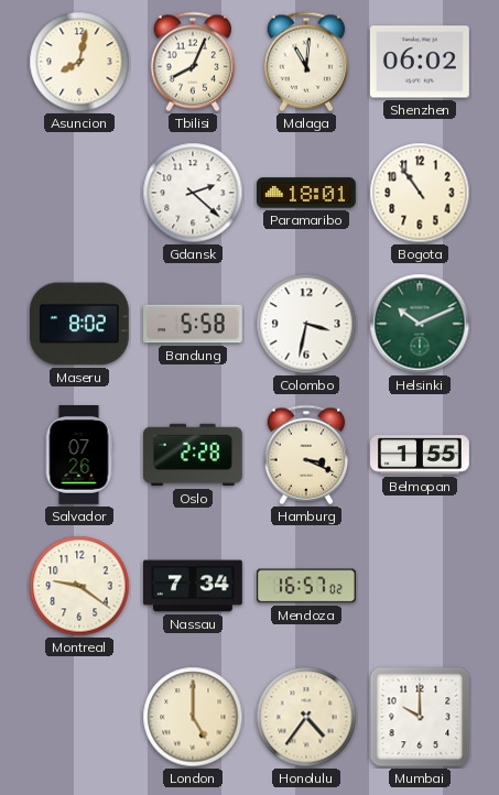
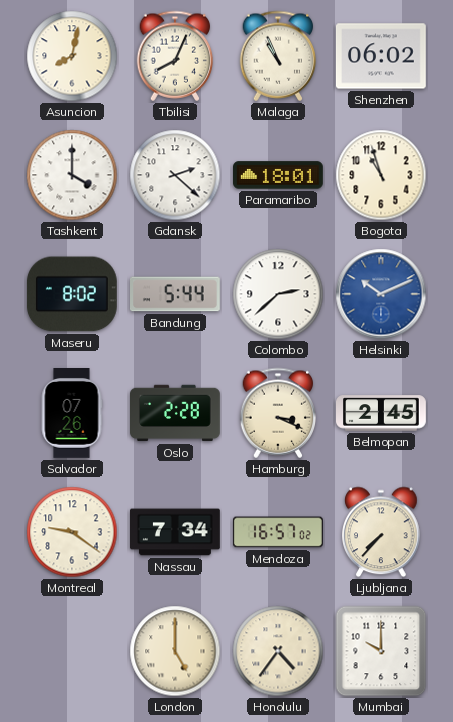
Malaga: 11:01 -> 10:56
Tashkent: none -> 4:00
Bogota: 10:54 -> 10:57
Bandung: 5:58 -> 5:44
Colombo: 3:32 -> 2:38
Helsinki dial: green -> blue
Belmopan: 1:55 -> 2:45
Ljubljana: none -> 7:37
